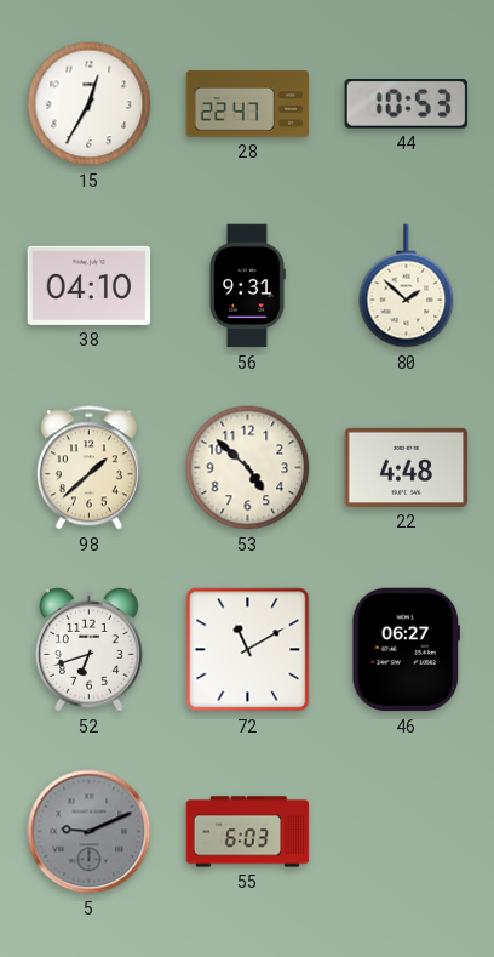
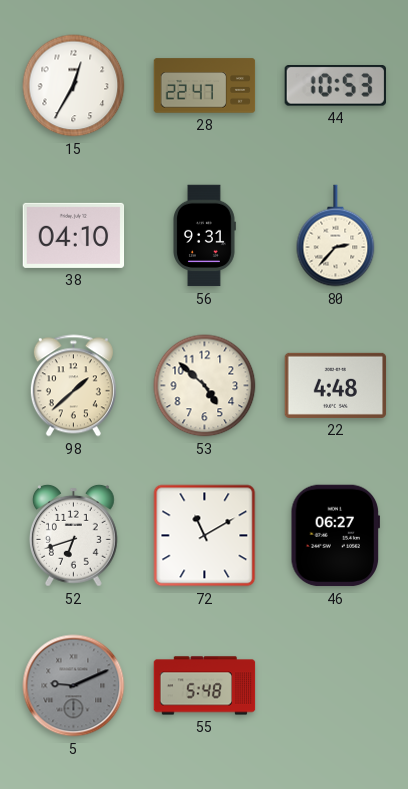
80: 1:52 -> 2:37
55: 6:03 -> 5:48
